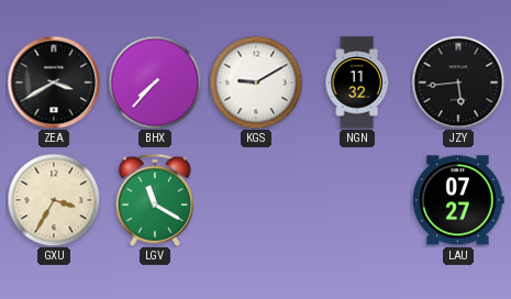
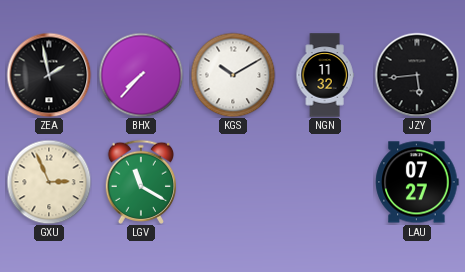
ZEA: 3:40 -> 1:58
KGS: 9:10 -> 10:10
GXU: 3:35 -> 2:56
